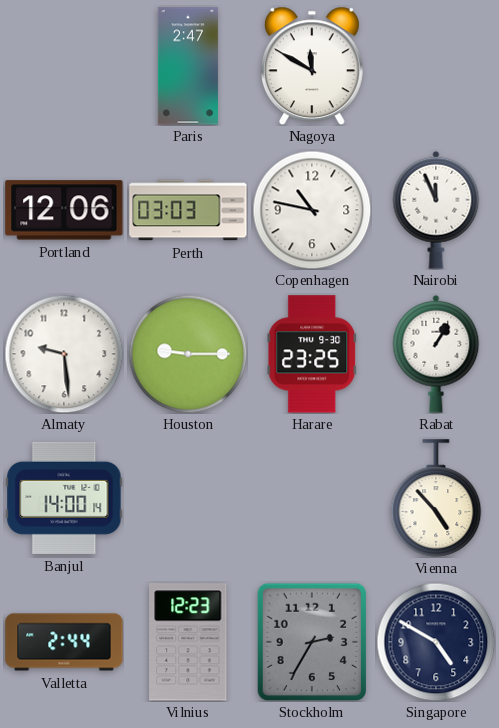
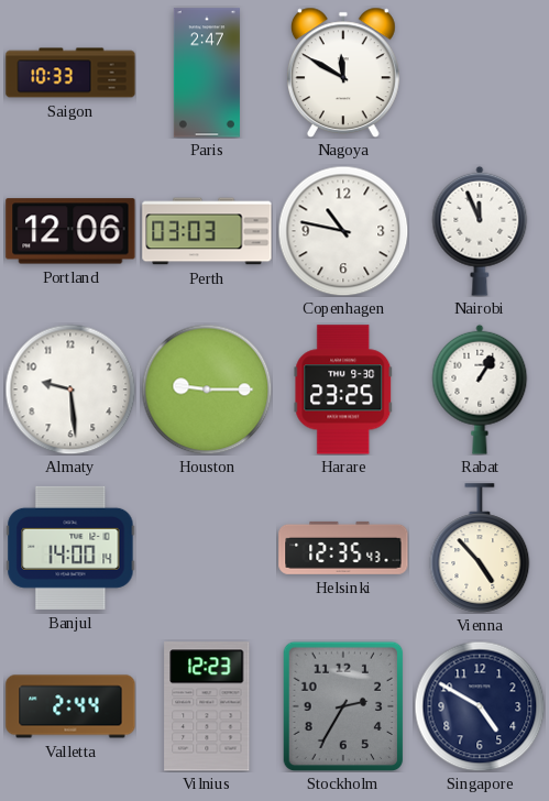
Saigon: none -> 10:33
Helsinki: none -> 12:35
